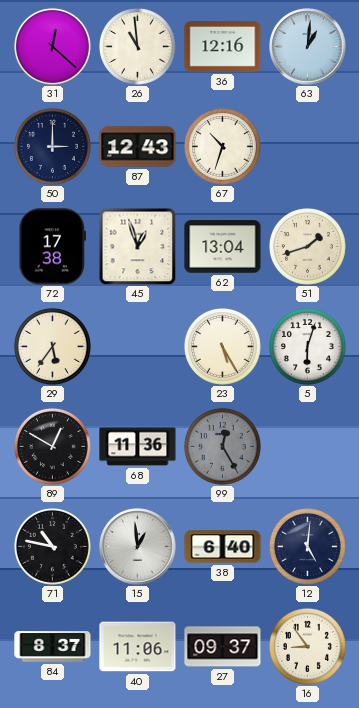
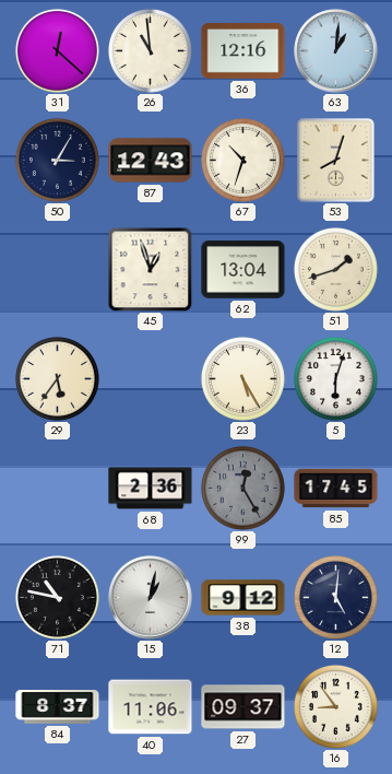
50: 3:00 -> 3:05
53: none -> 8:03
72: 17:38 -> none
89: 12:50 -> none
68: 11:36 -> 2:36
85: none -> 17:45
15: 12:59 -> 1:02
38: 6:40 -> 9:12
